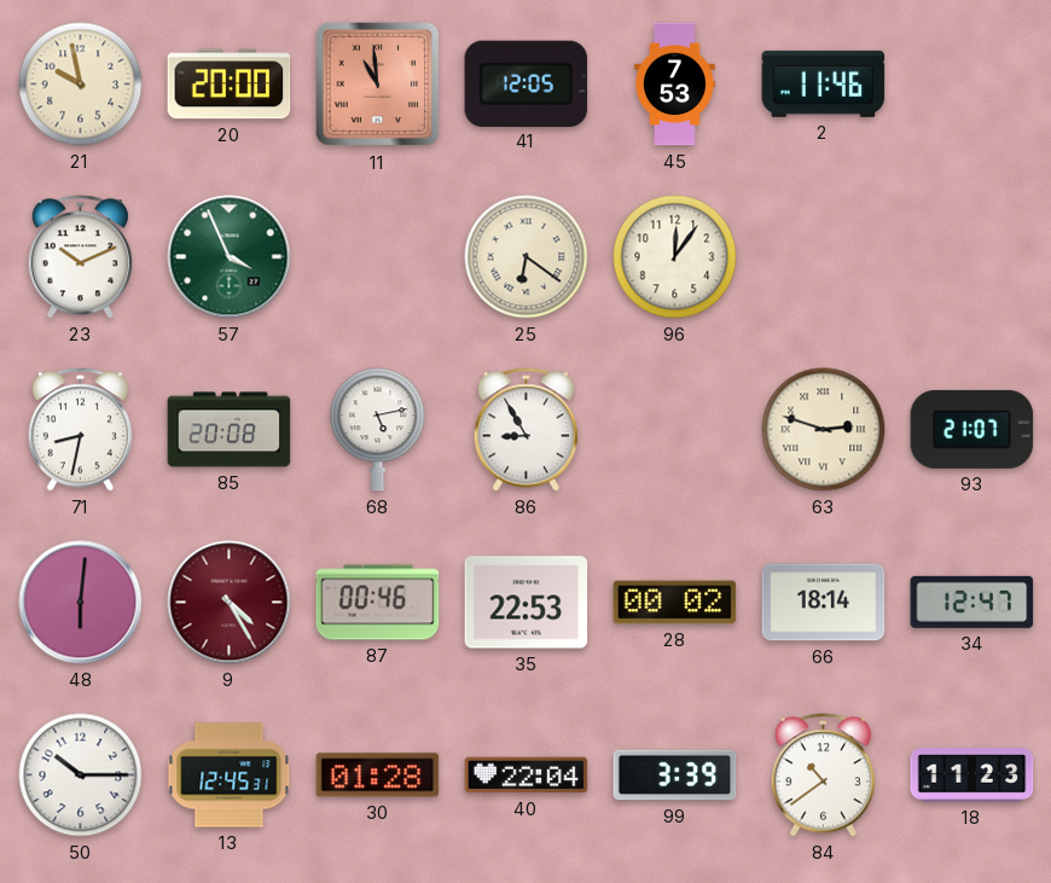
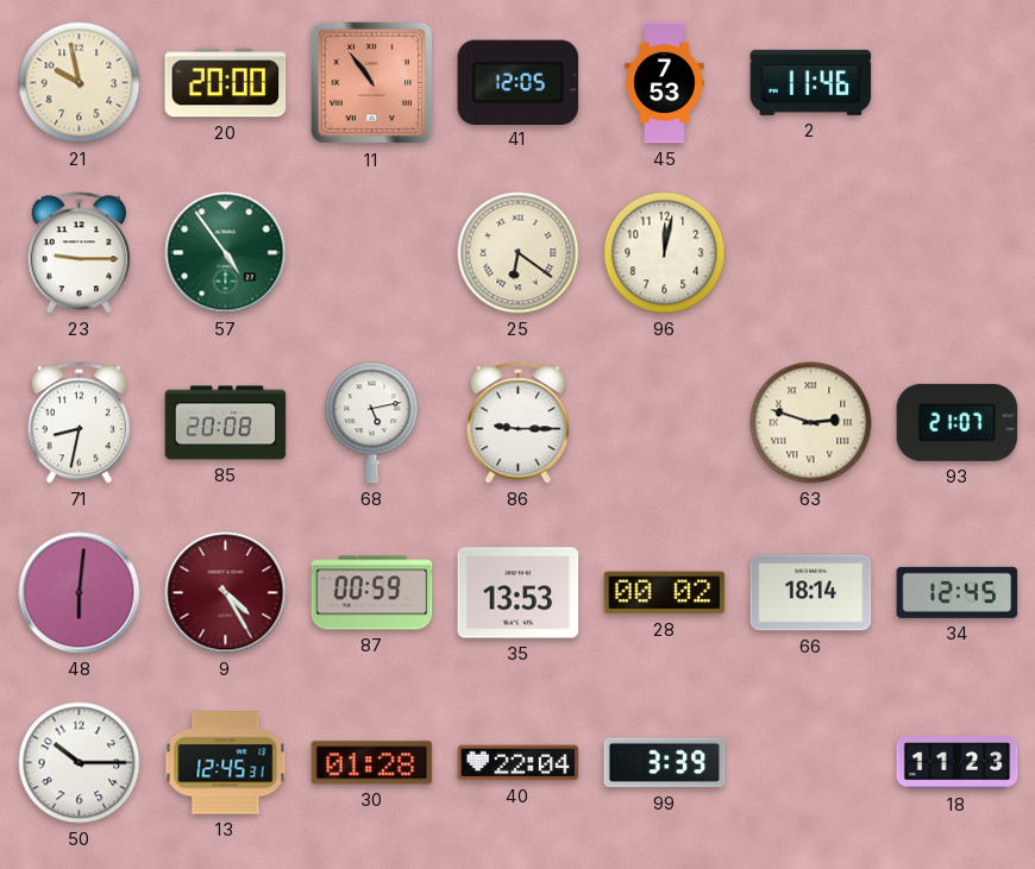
11: 10:59 -> 10:54
23: 10:11 -> 9:15
57: 3:56 -> 4:54
96: 12:06 -> 12:02
86: 8:55 -> 9:15
87: 00:46 -> 00:59
35: 22:53 -> 13:53
34: 12:47 -> 12:45
84: 10:39 -> none
